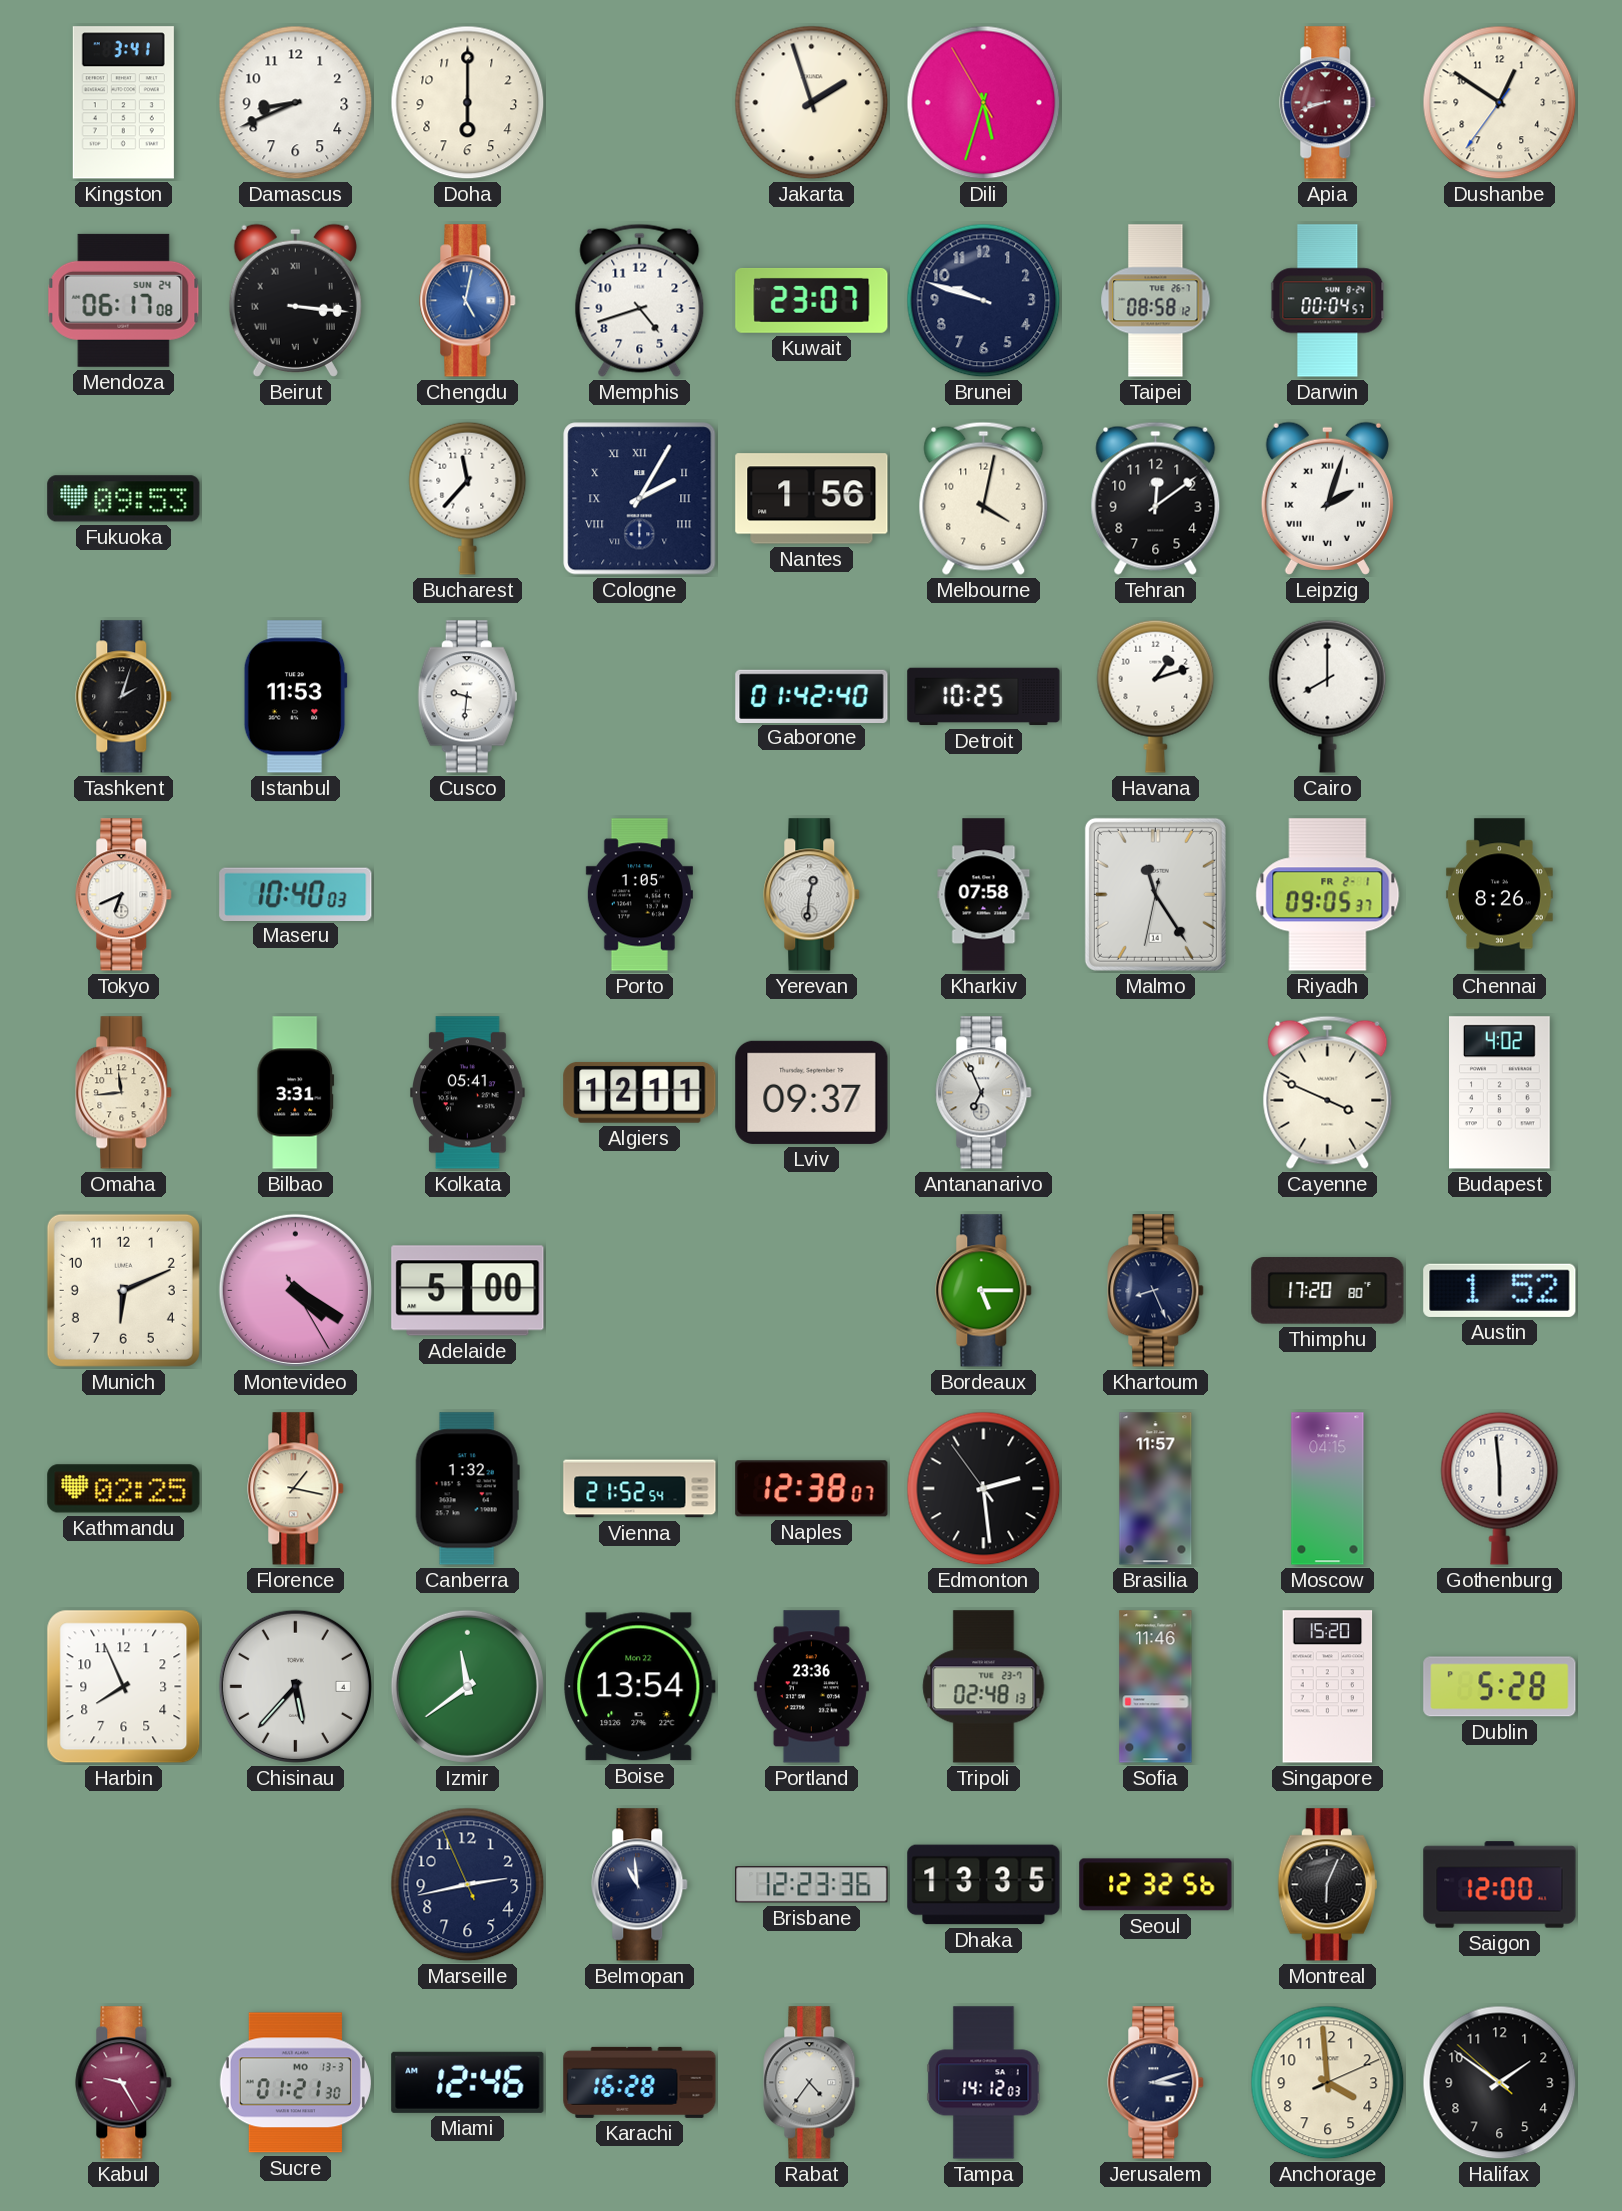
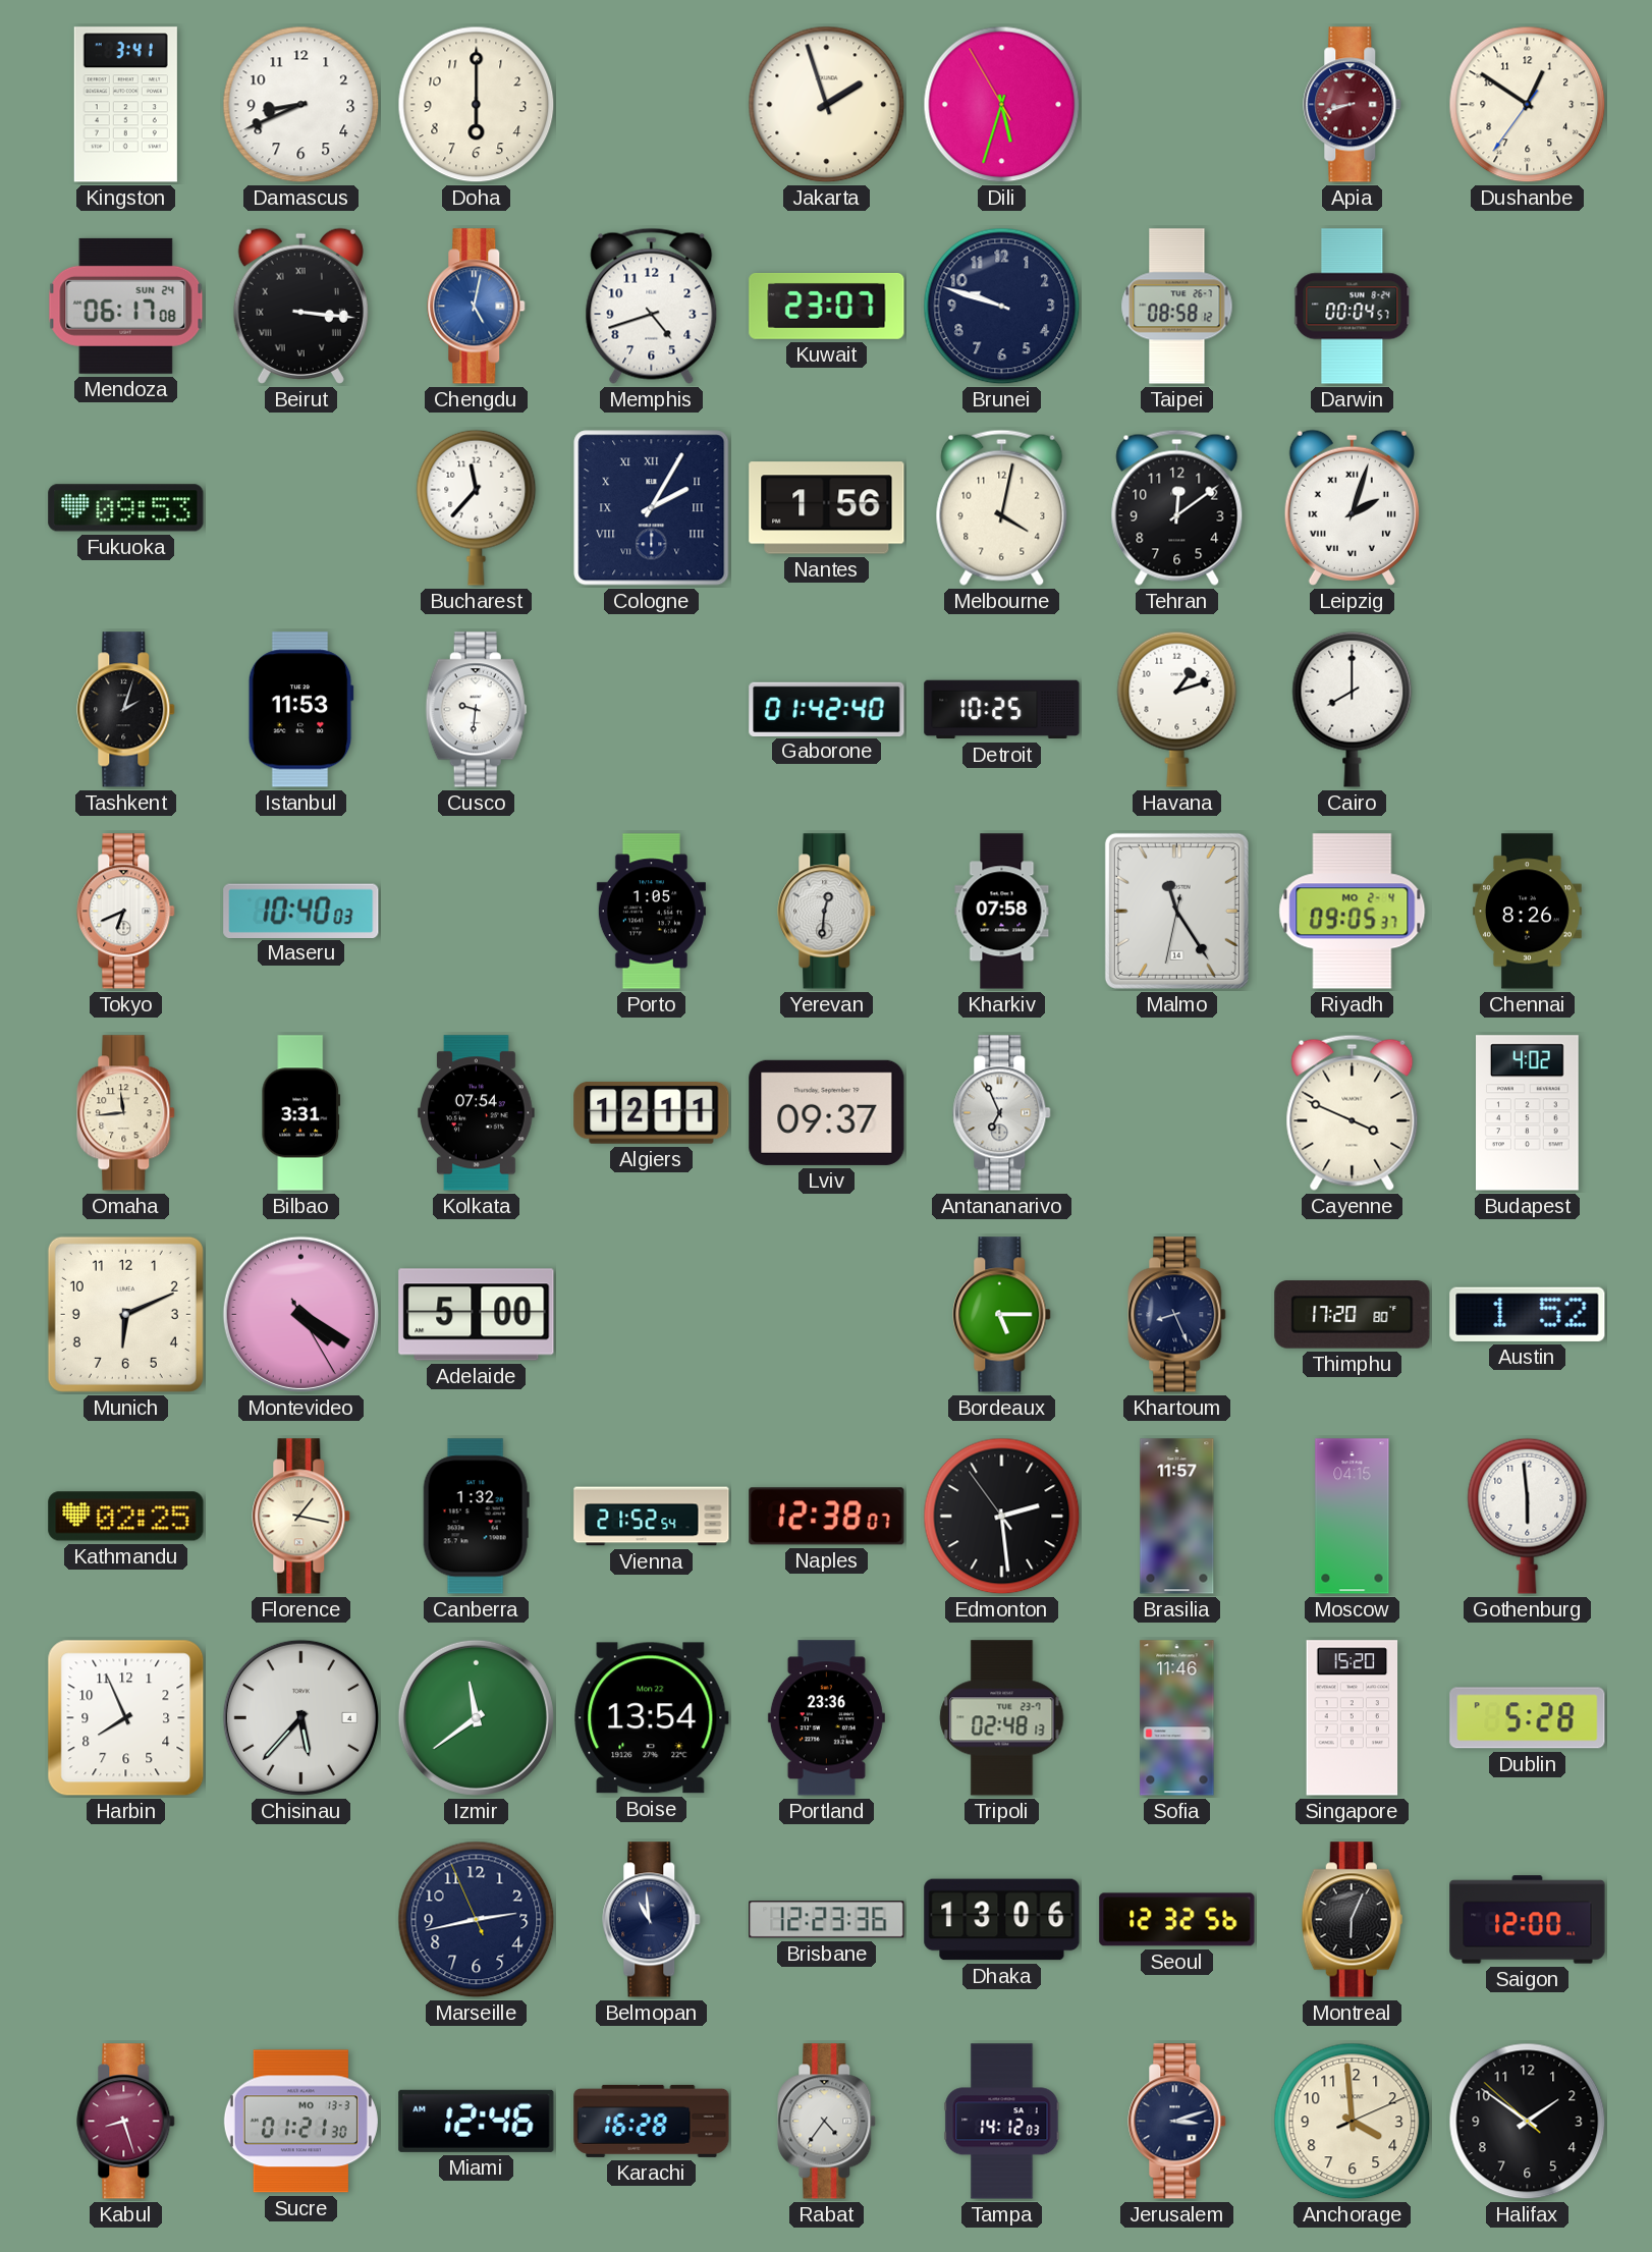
Riyadh date: FR 2-1 -> MO 2-4
Kolkata: 05:41 -> 07:54
Dhaka: 13:35 -> 13:06
Kabul: 9:25 -> 8:27
